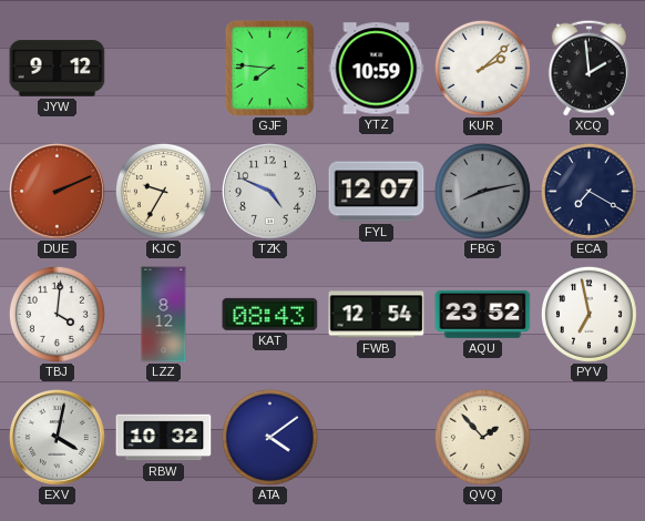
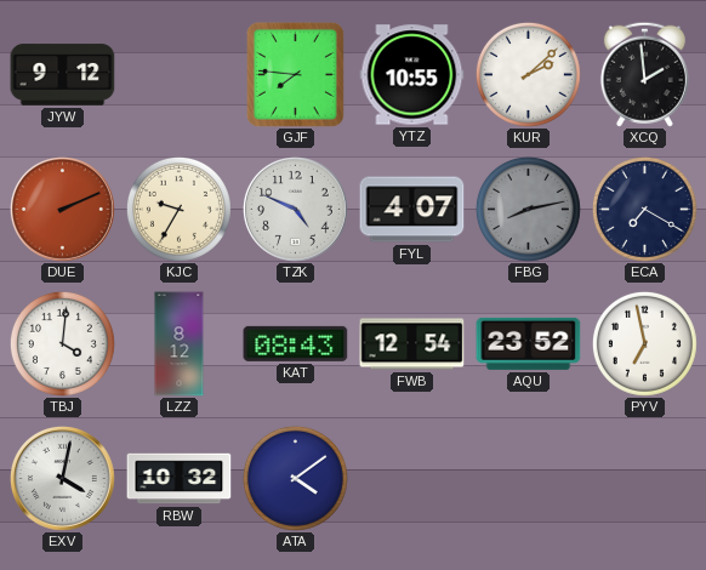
YTZ: 10:59 -> 10:55
FYL: 12:07 -> 4:07
QVQ: 1:53 -> none
